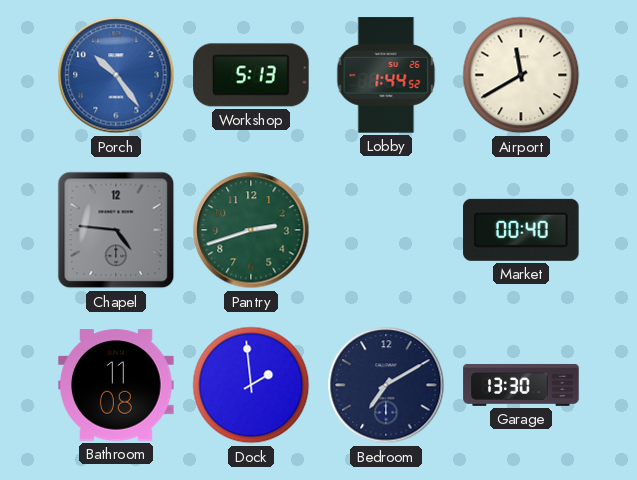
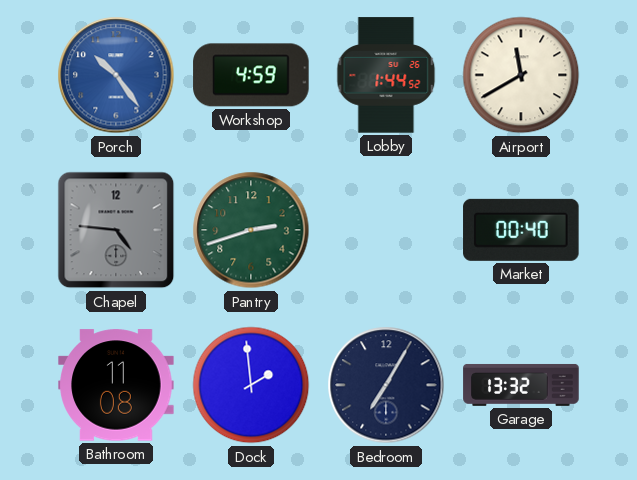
Workshop: 5:13 -> 4:59
Bedroom: 7:10 -> 7:05
Garage: 13:30 -> 13:32
